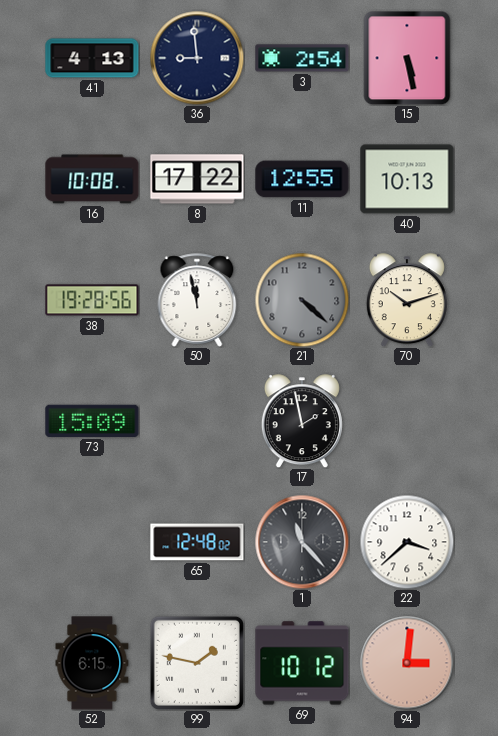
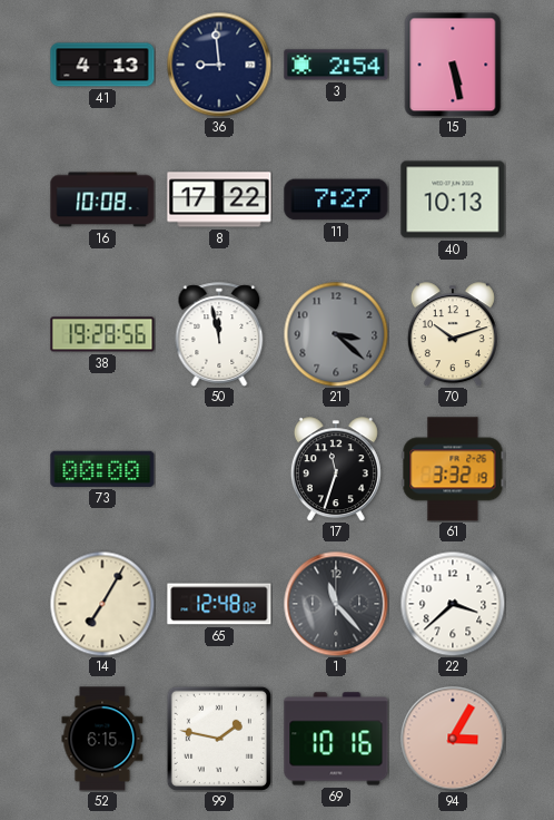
11: 12:55 -> 7:27
21: 4:22 -> 3:22
73: 15:09 -> 00:00
17: 1:58 -> 11:33
61: none -> 3:32
14: none -> 7:05
69: 10:12 -> 10:16
94: 3:01 -> 3:05
